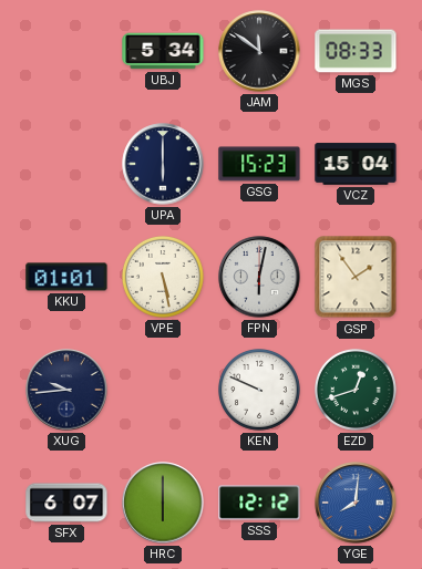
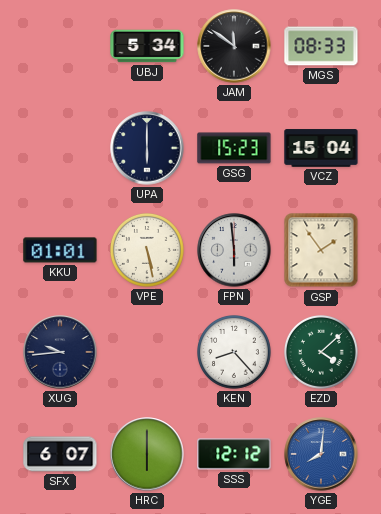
FPN: 6:02 -> 5:59
KEN: 9:49 -> 8:23
EZD: 12:42 -> 4:08
